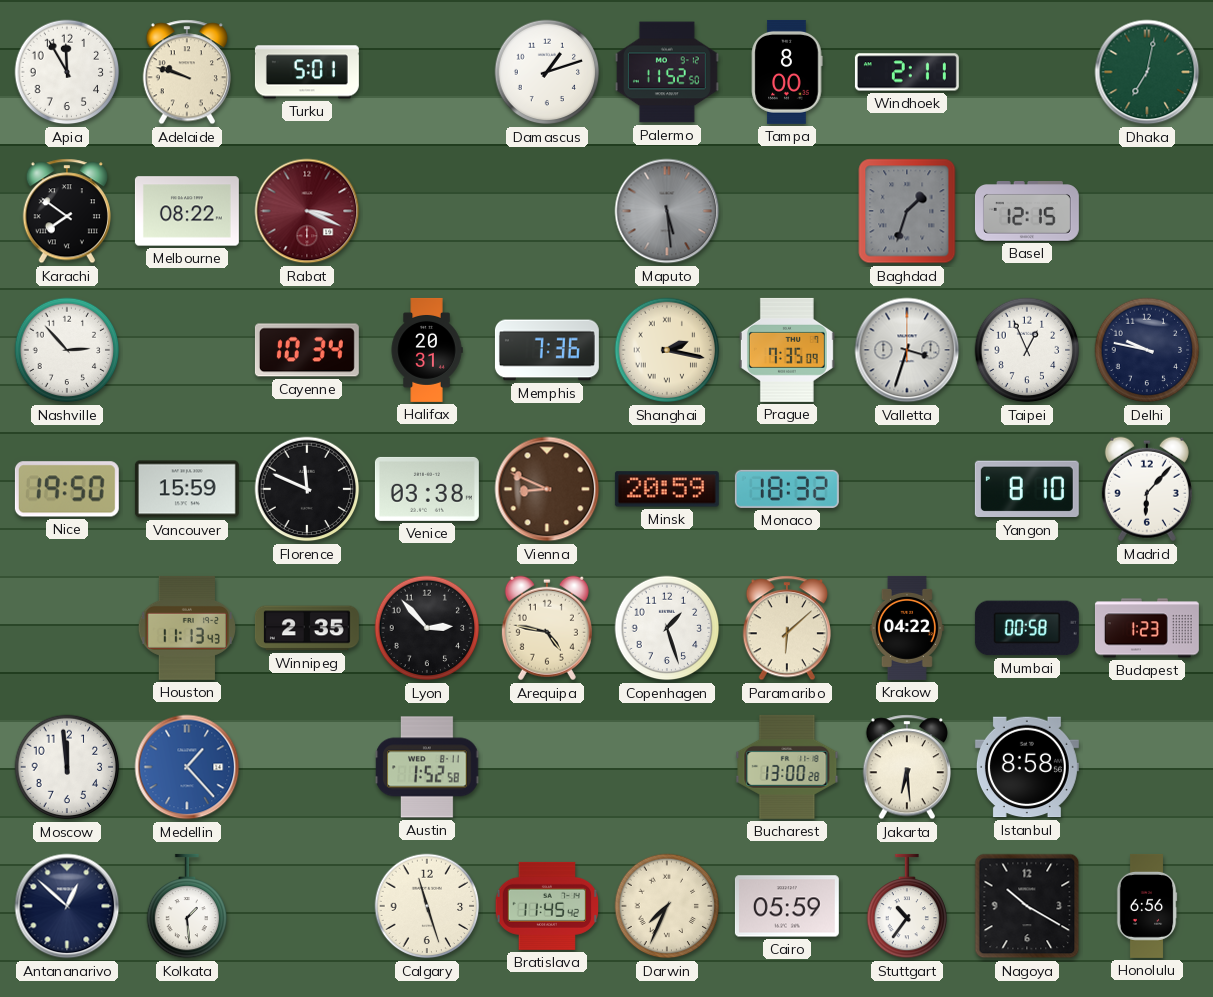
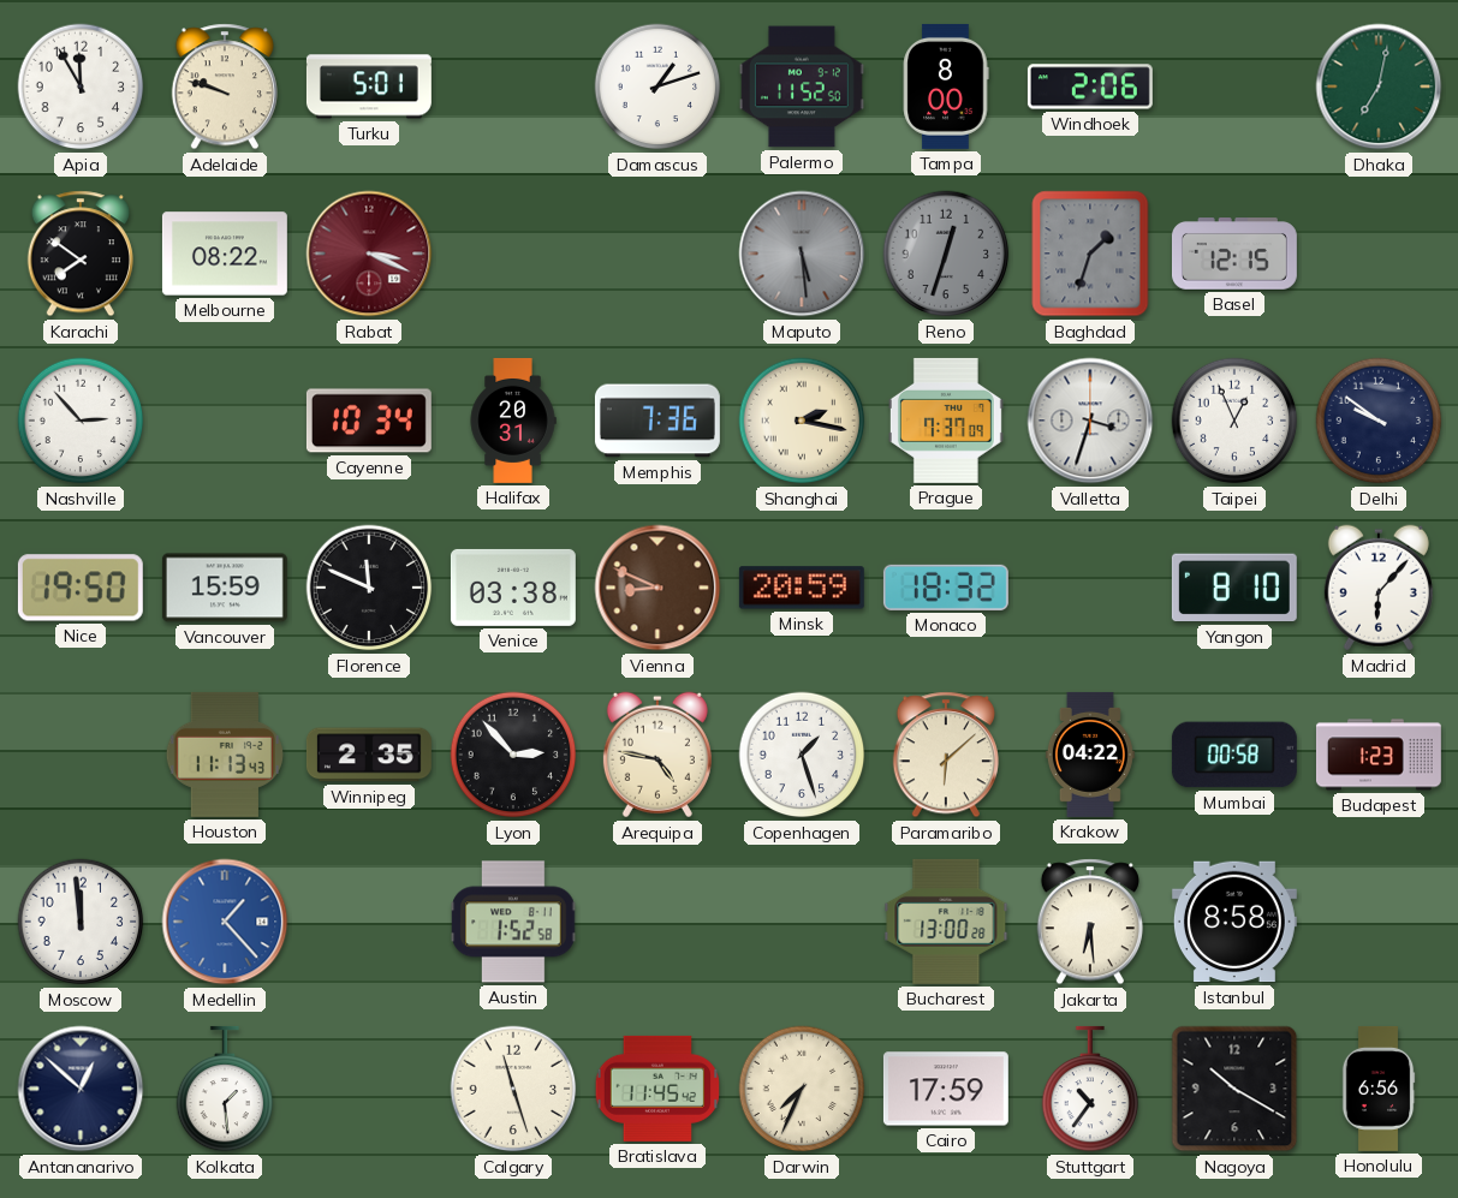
Windhoek: 2:11 -> 2:06
Reno: none -> 12:33
Prague: 7:35 -> 7:37
Delhi: 9:47 -> 9:51
Cairo: 05:59 -> 17:59
